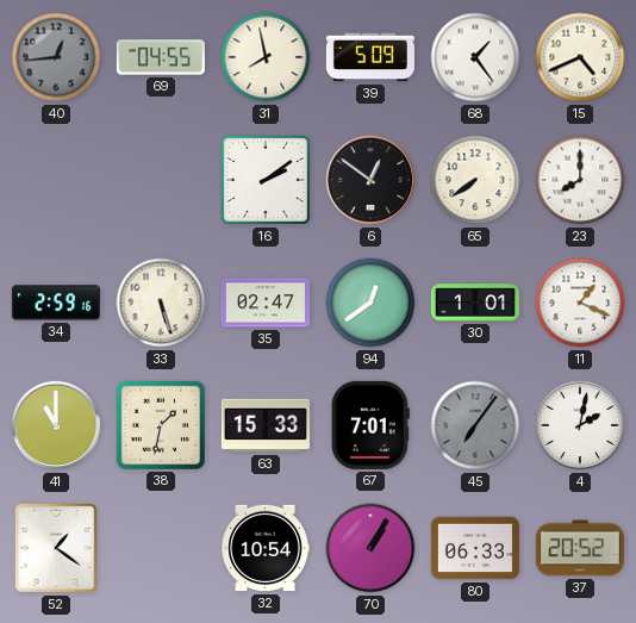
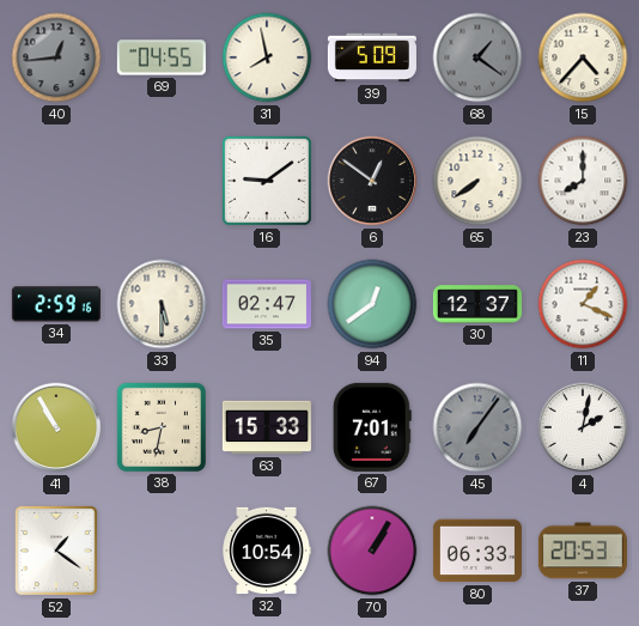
68: 1:24 -> 1:21
68 dial: white -> grey
15: 4:41 -> 4:37
16: 2:09 -> 9:09
33: 5:27 -> 5:30
30: 1:01 -> 12:37
41: 11:00 -> 10:55
38: 1:32 -> 8:32
37: 20:52 -> 20:53
